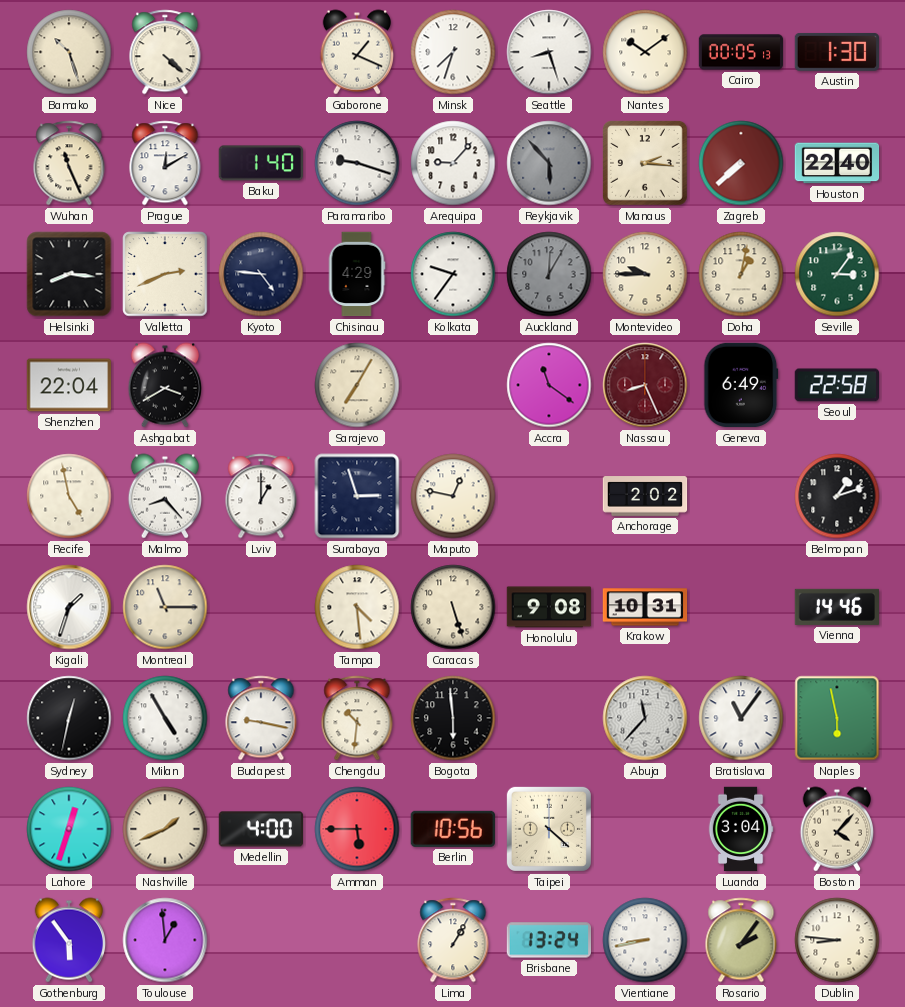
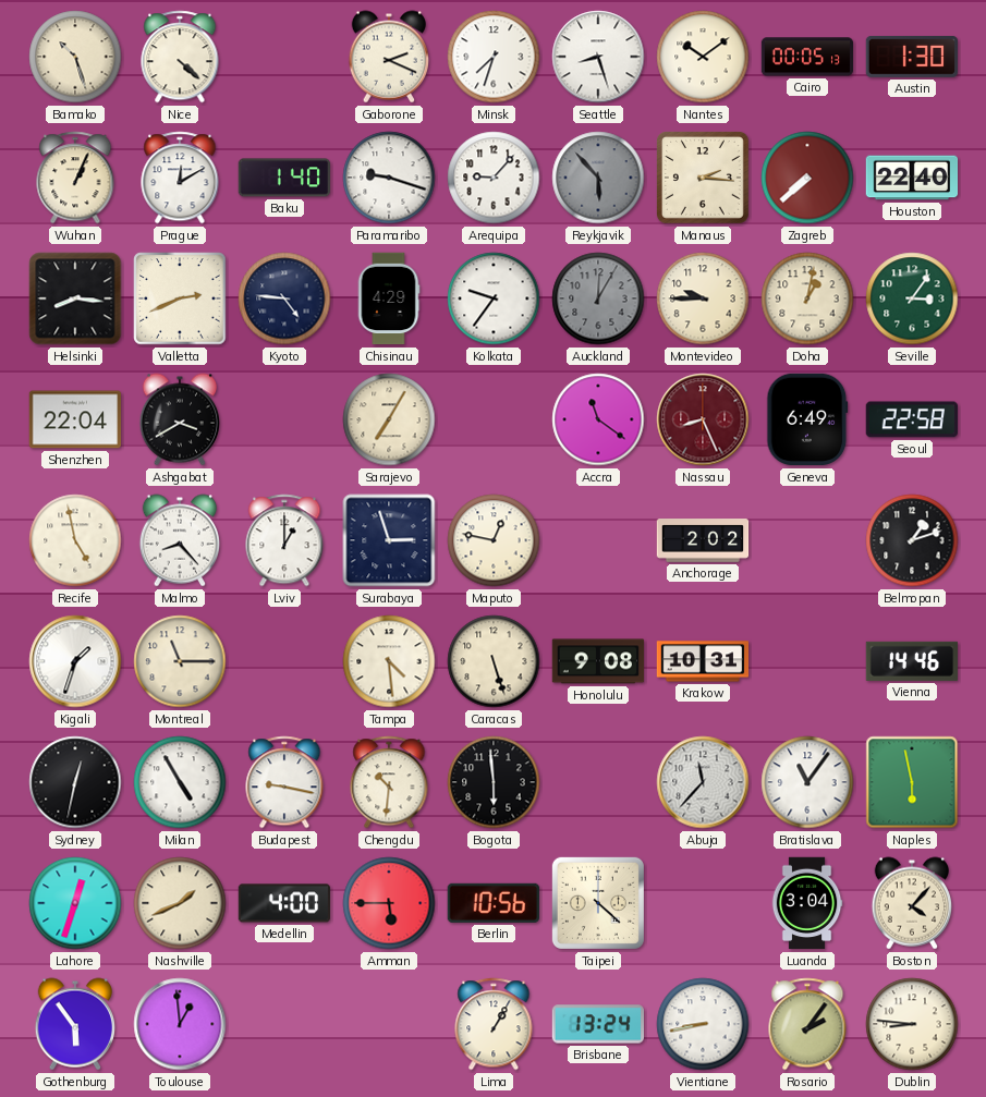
Gaborone: 1:19 -> 2:19
Wuhan: 11:26 -> 1:04
